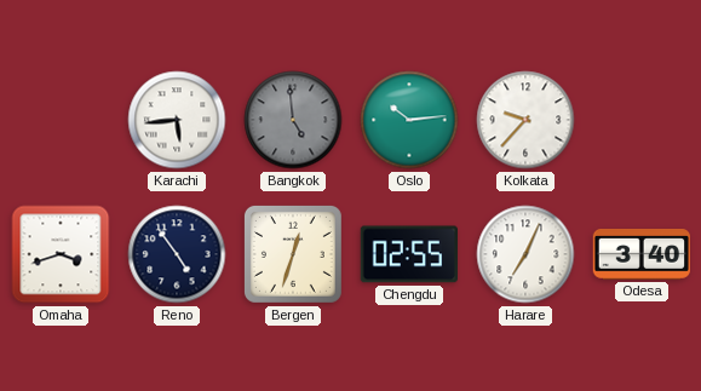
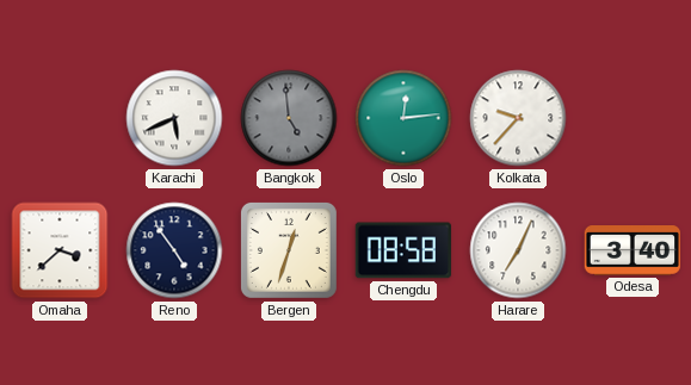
Karachi: 5:44 -> 5:41
Oslo: 10:14 -> 12:14
Omaha: 3:42 -> 3:38
Chengdu: 02:55 -> 08:58
